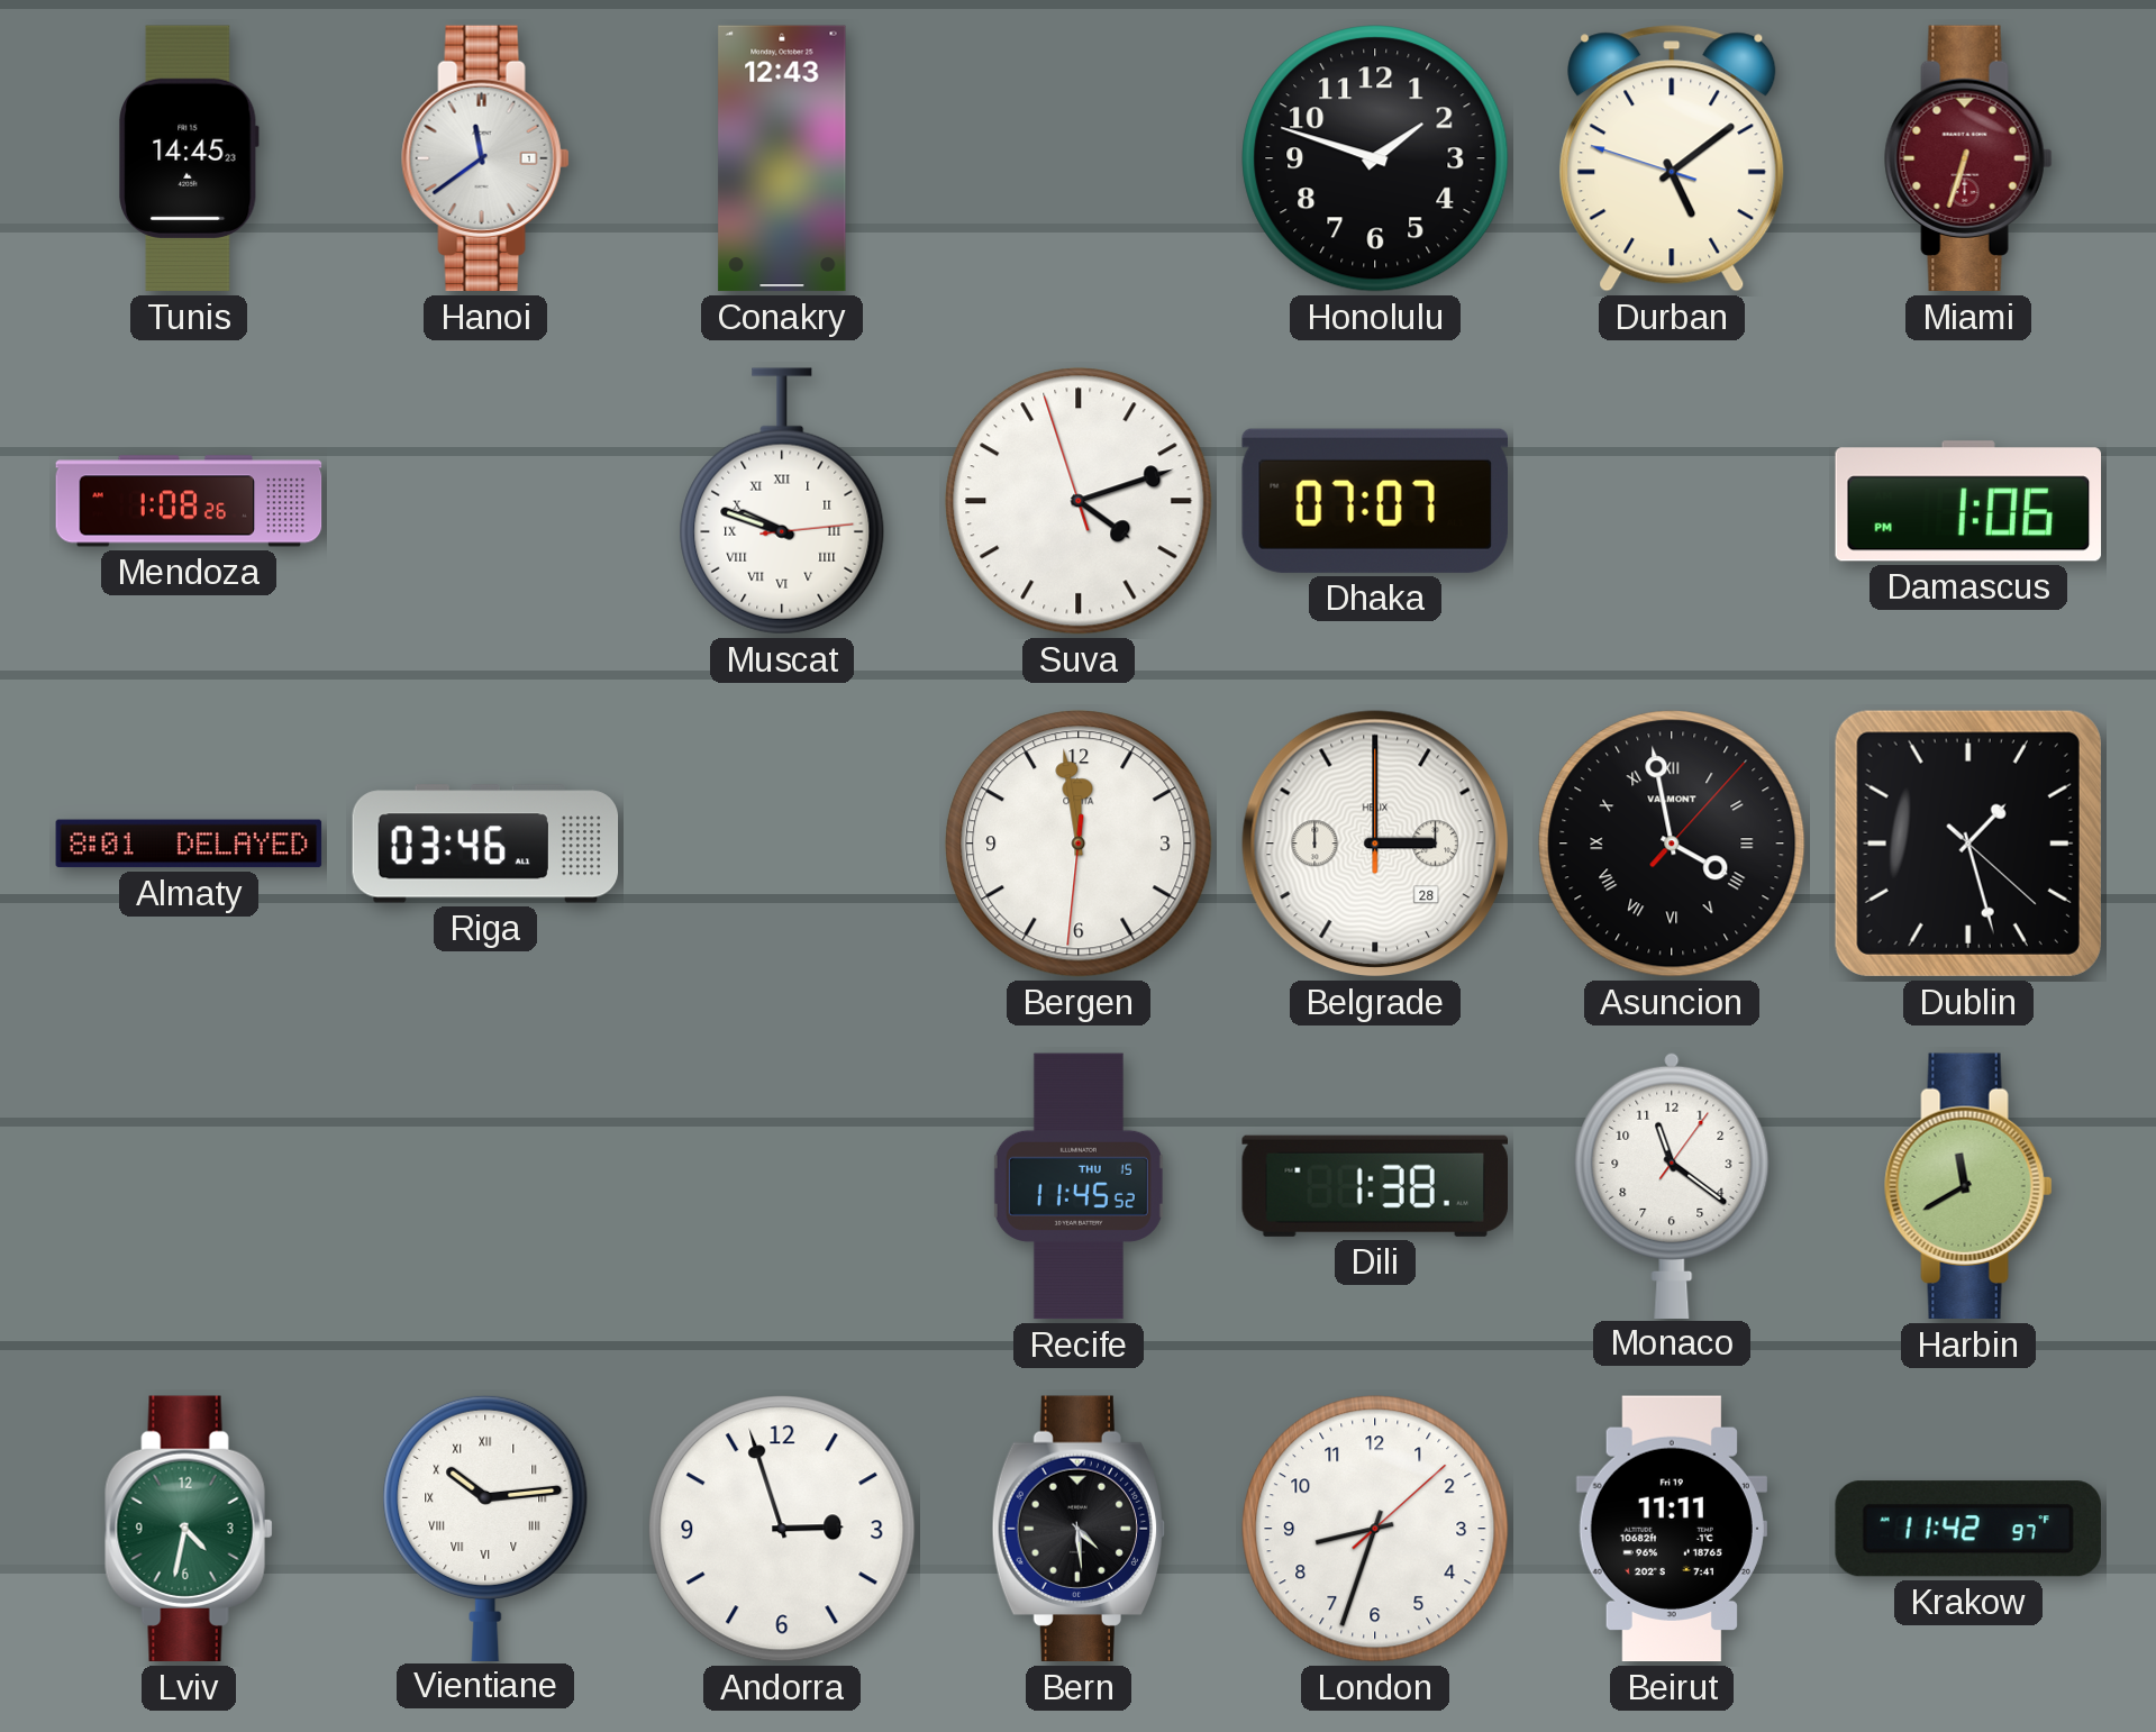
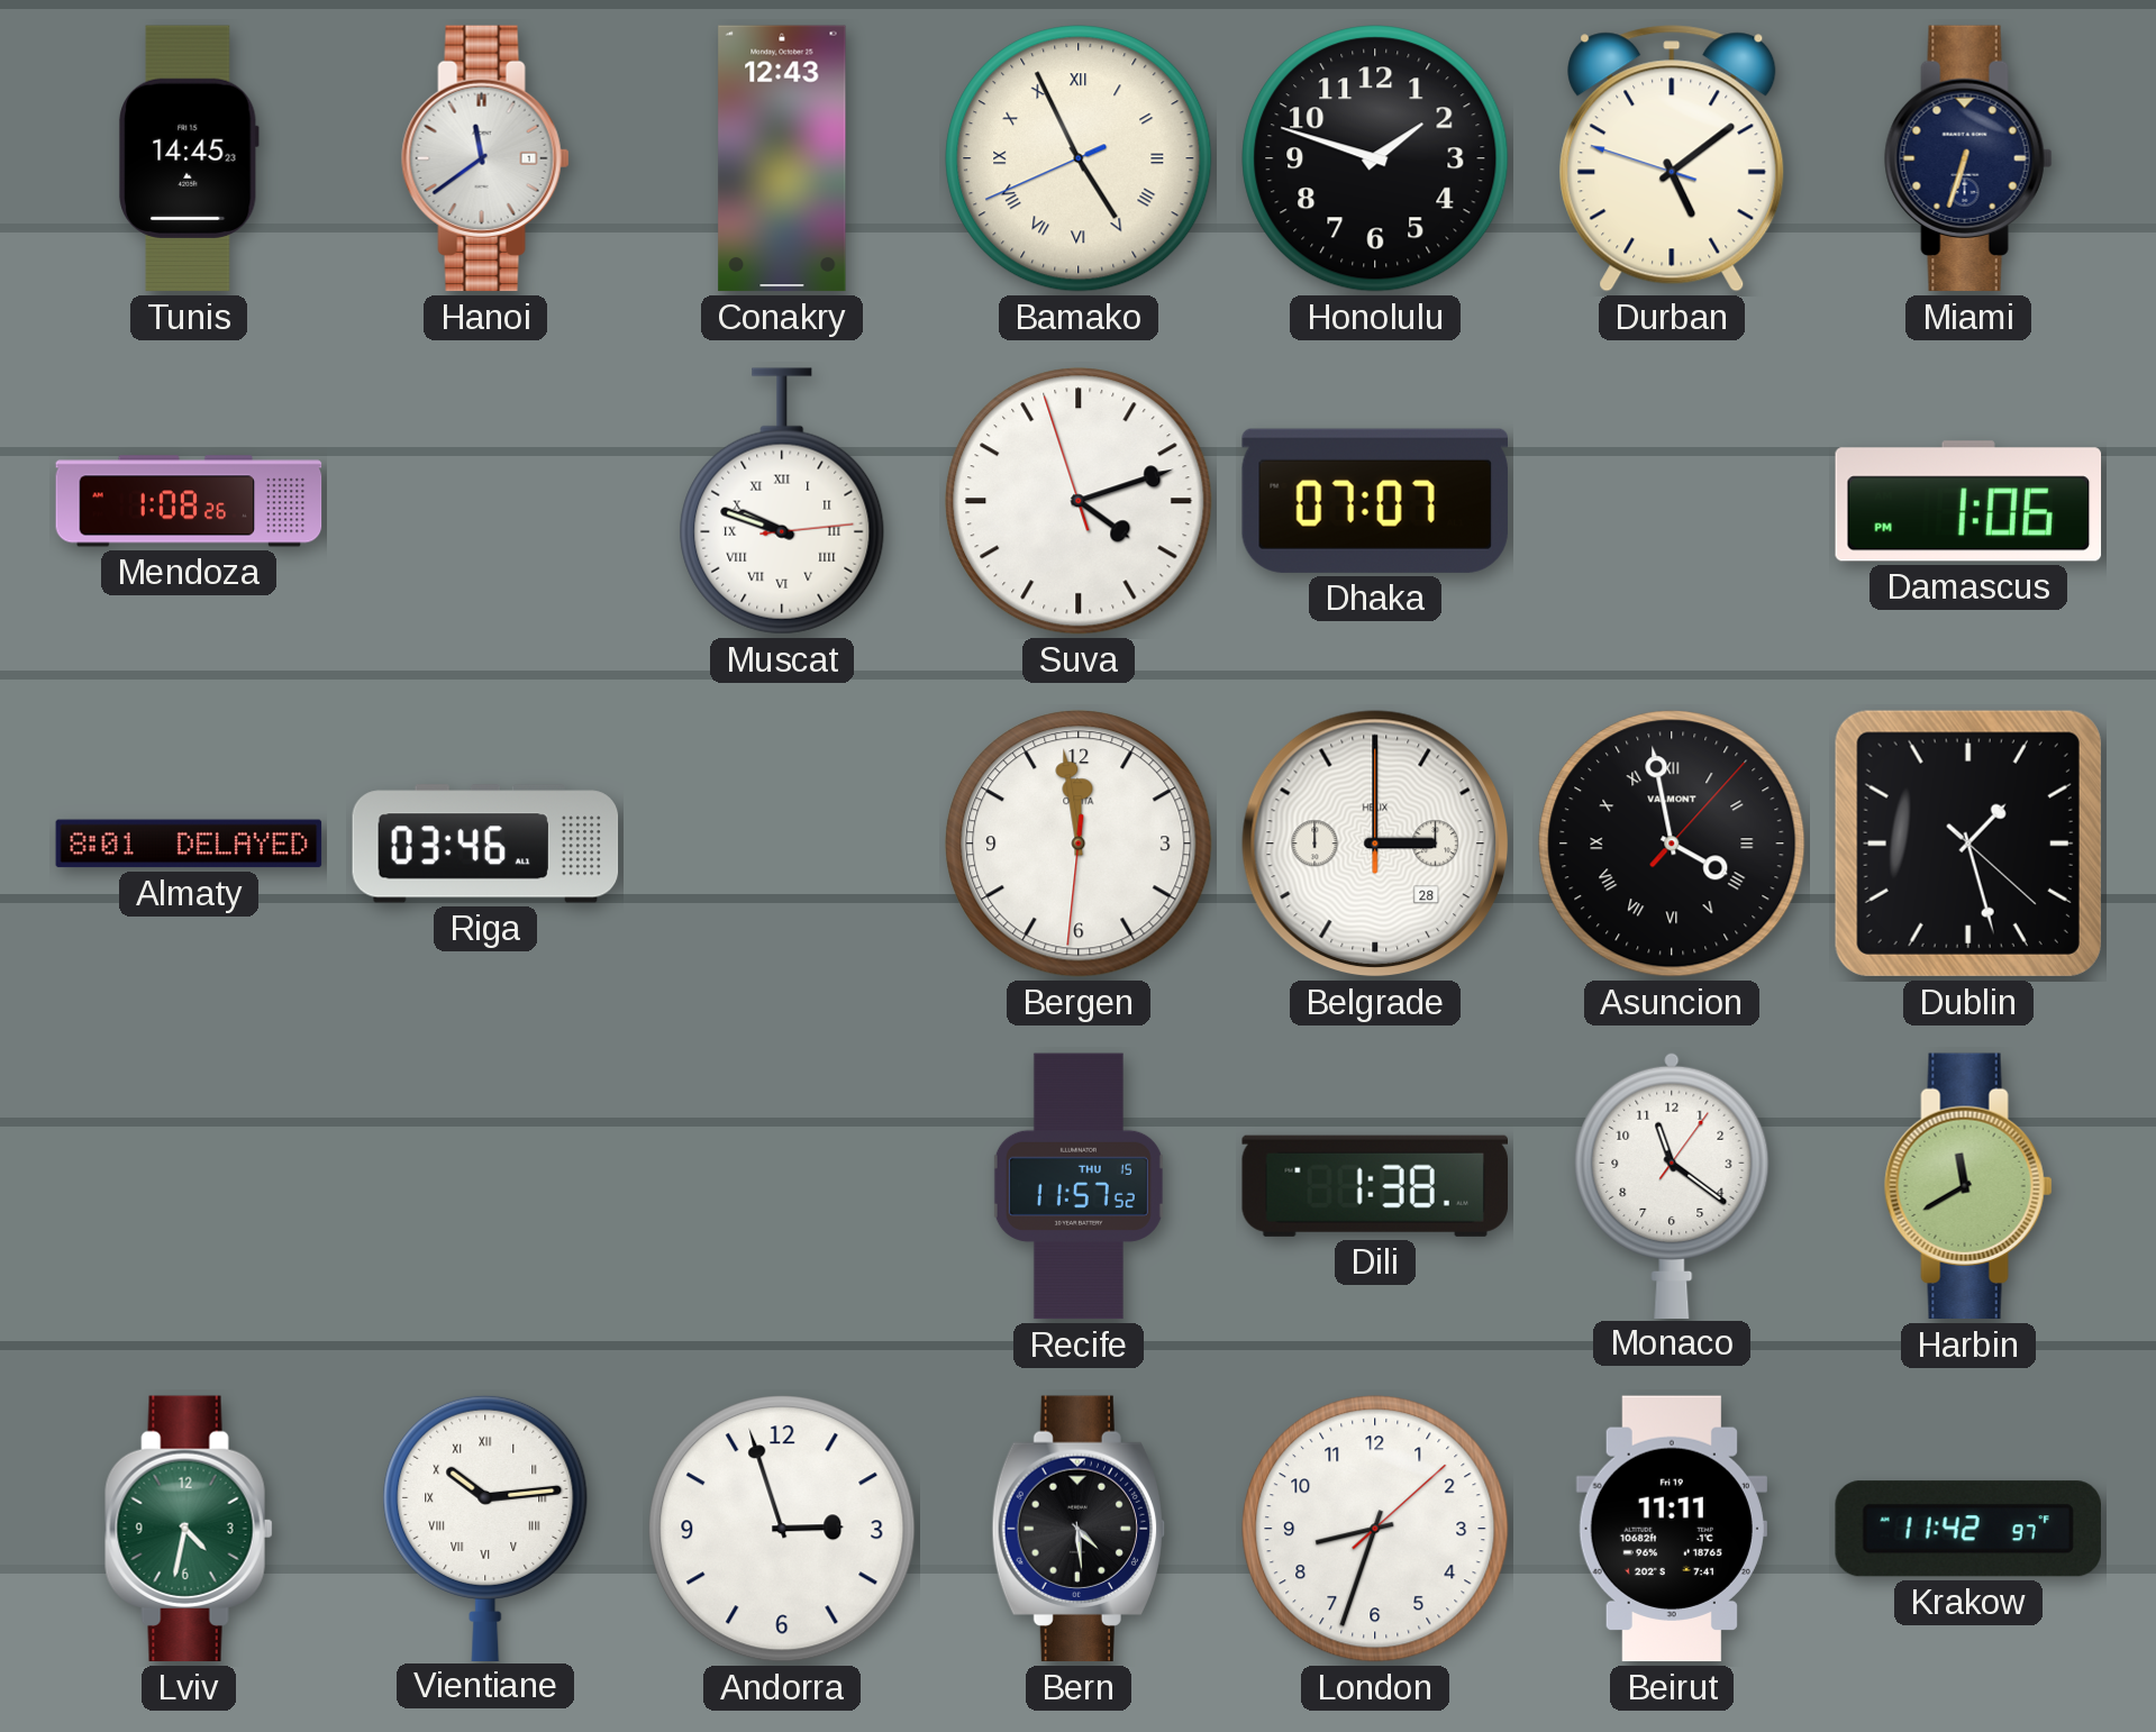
Bamako: none -> 4:55
Miami dial: burgundy -> navy
Recife: 11:45 -> 11:57
